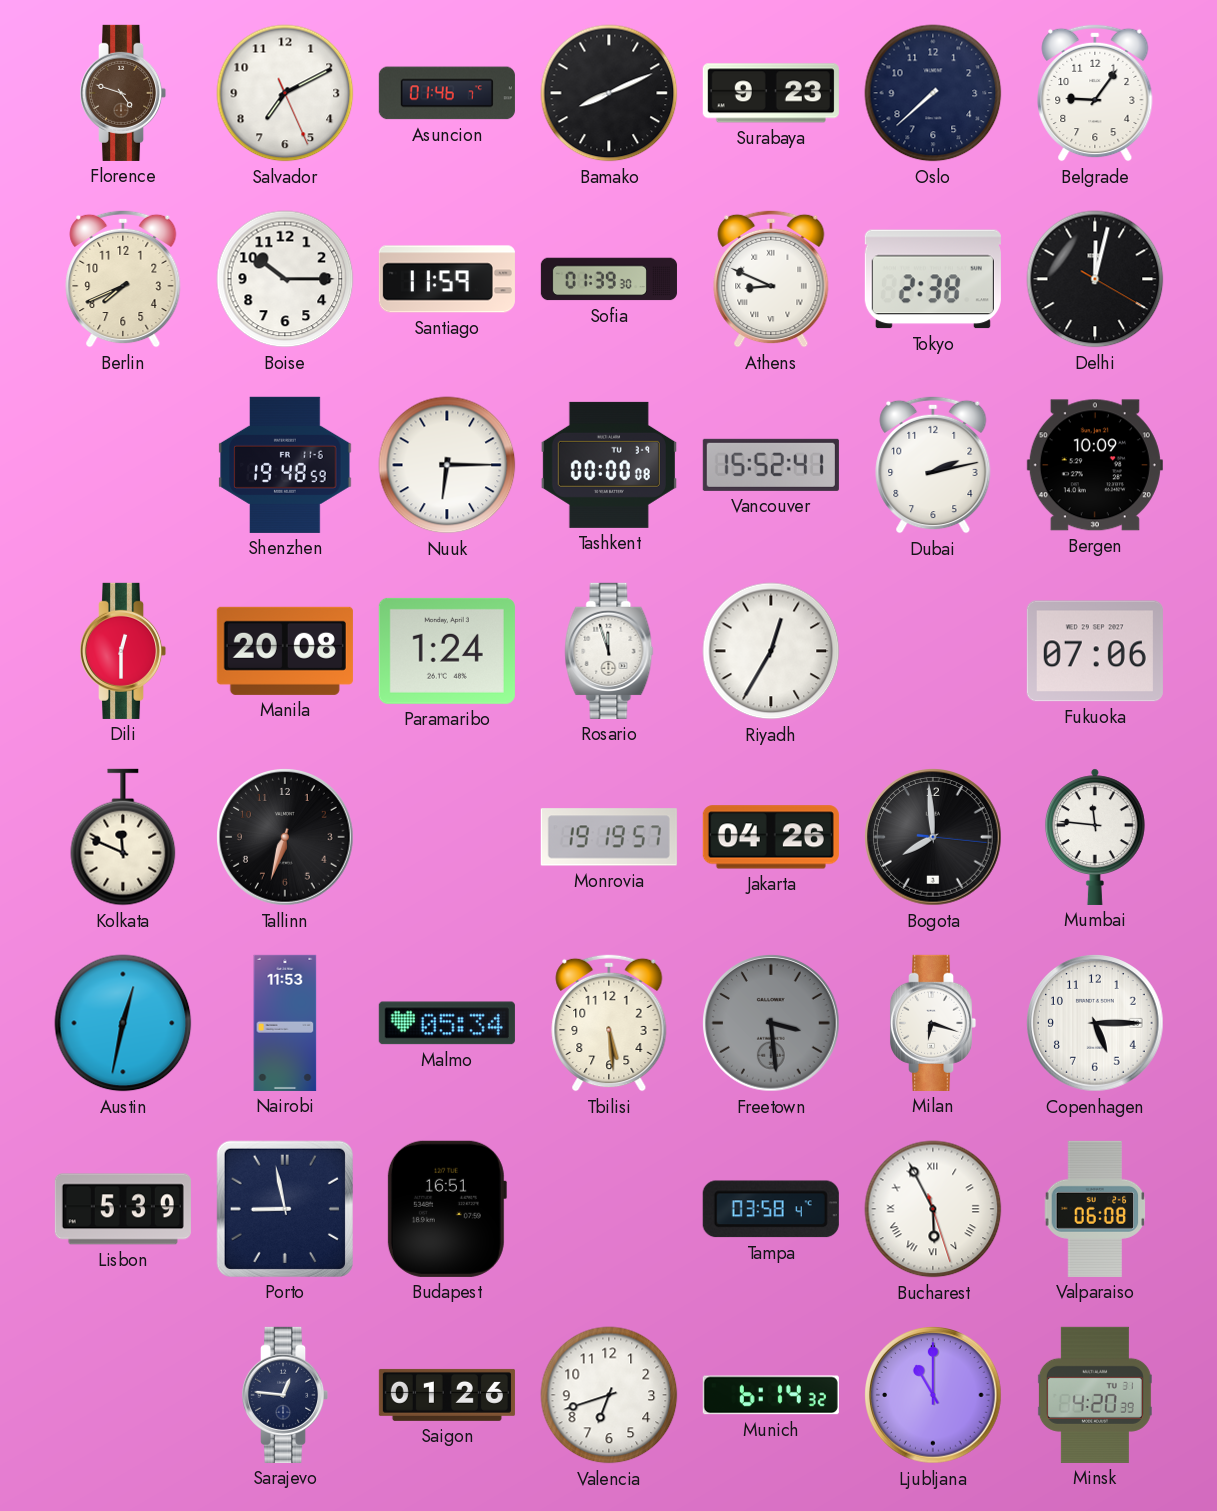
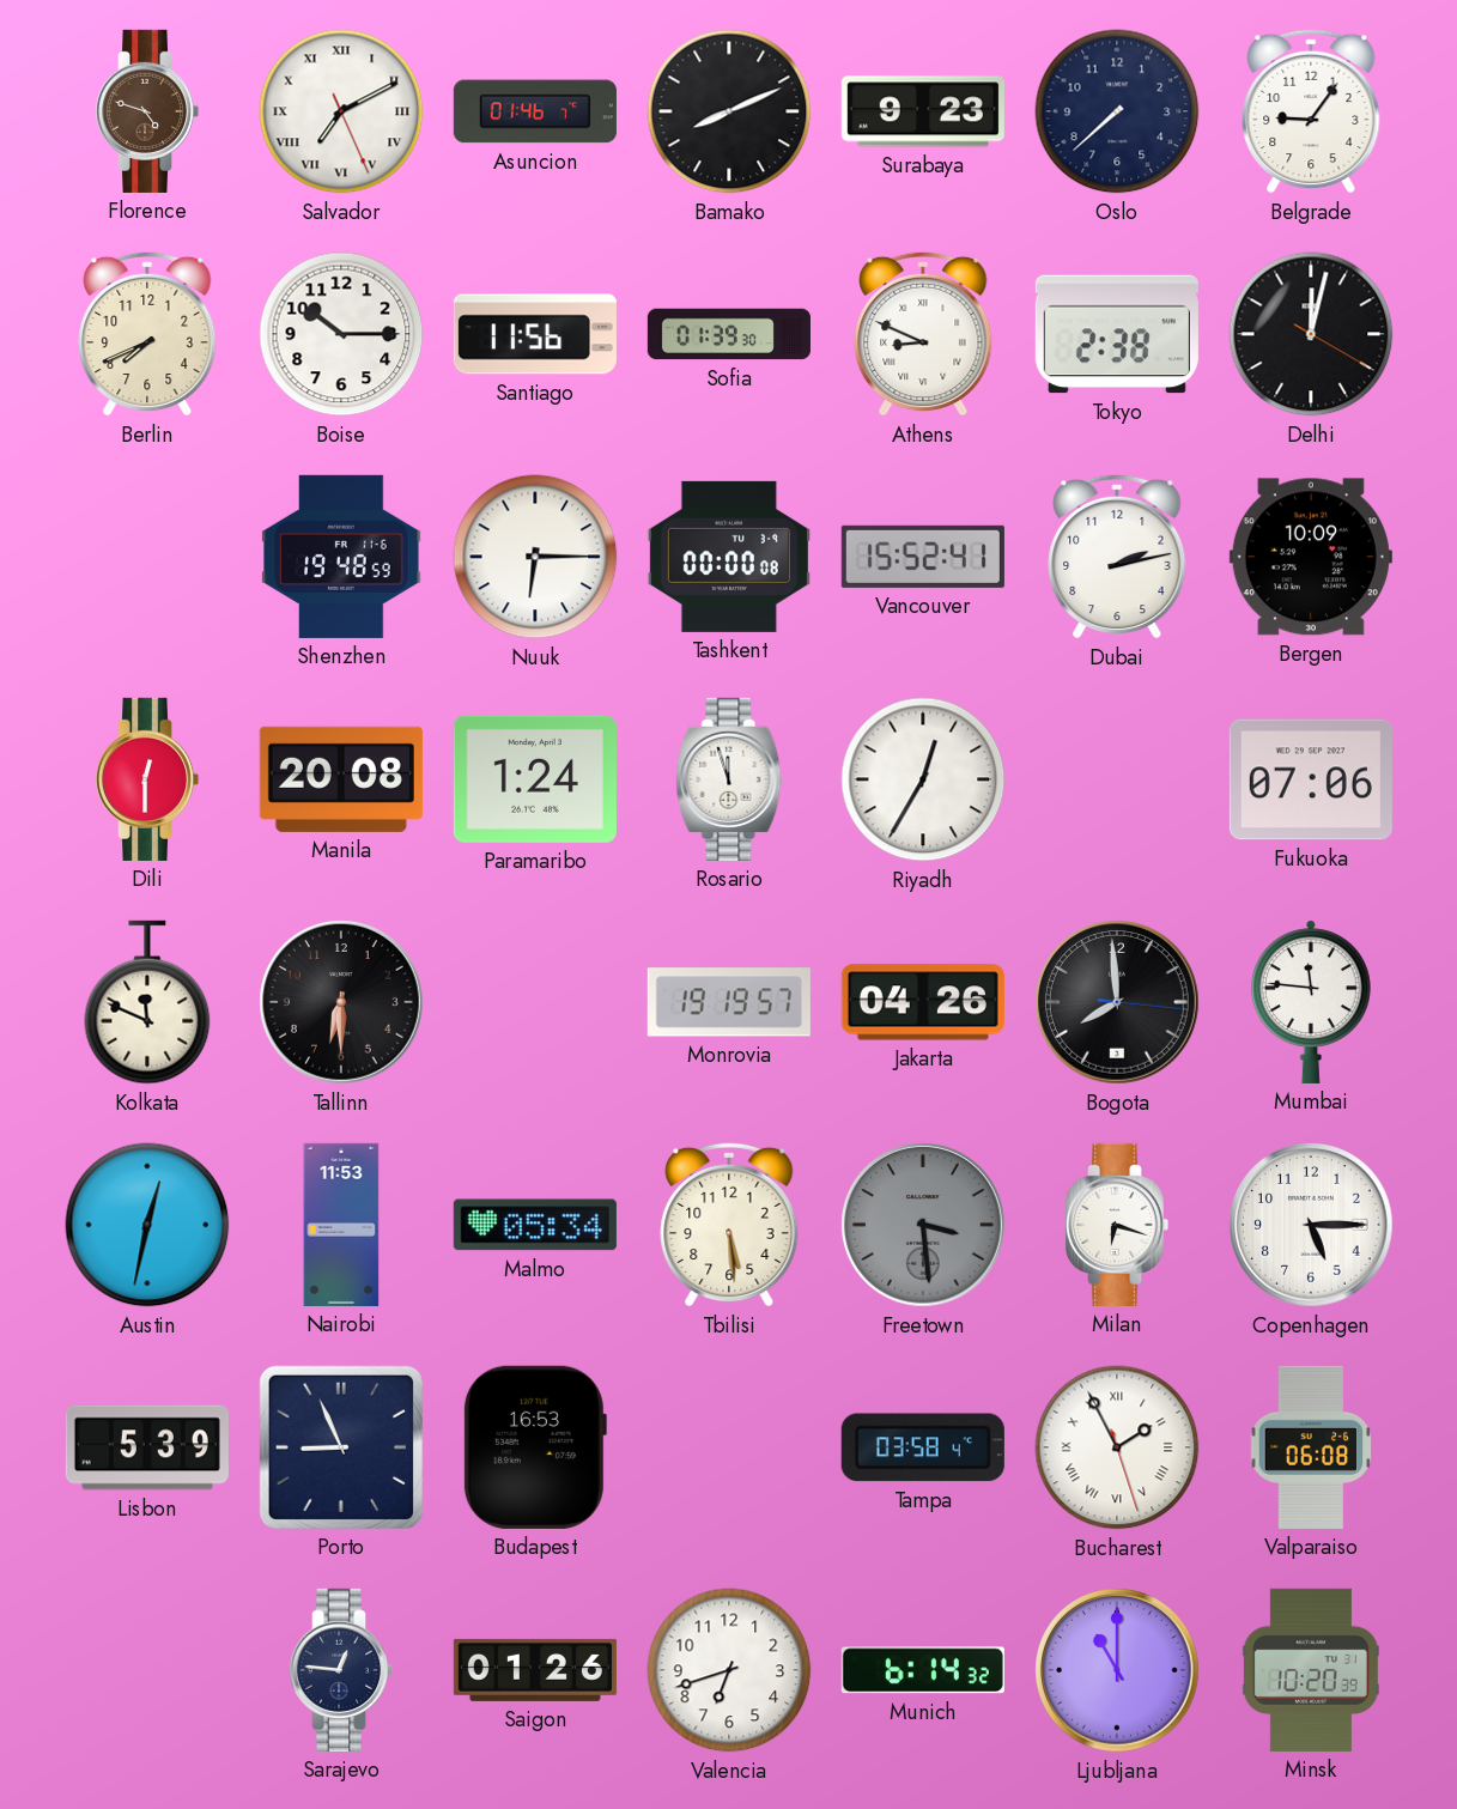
Salvador numerals: Arabic -> Roman
Santiago: 11:59 -> 11:56
Tallinn: 6:33 -> 6:30
Porto: 8:58 -> 8:56
Budapest: 16:51 -> 16:53
Bucharest: 5:55 -> 1:55
Minsk: 4:20 -> 10:20
